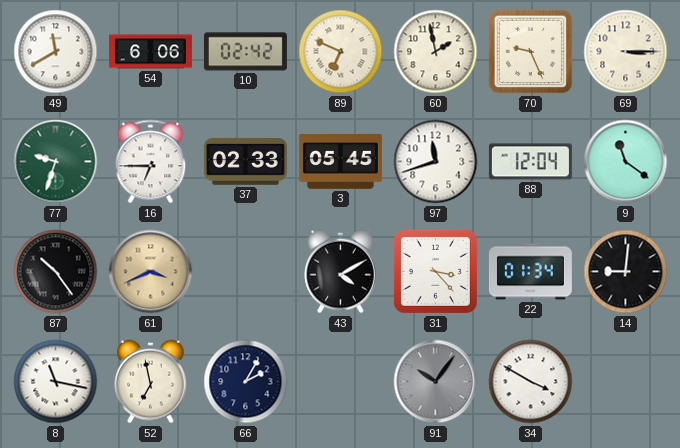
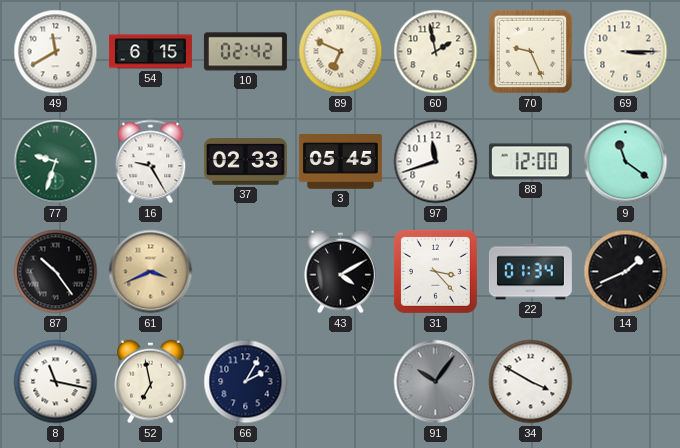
54: 6:06 -> 6:15
16: 6:45 -> 9:25
88: 12:04 -> 12:00
14: 9:01 -> 1:41
